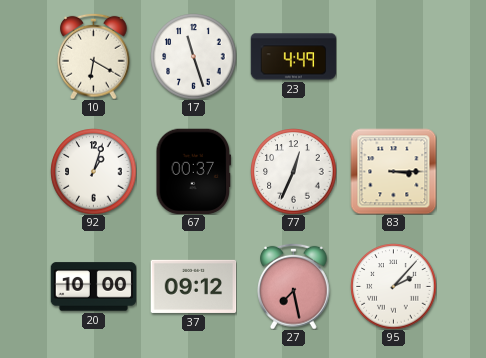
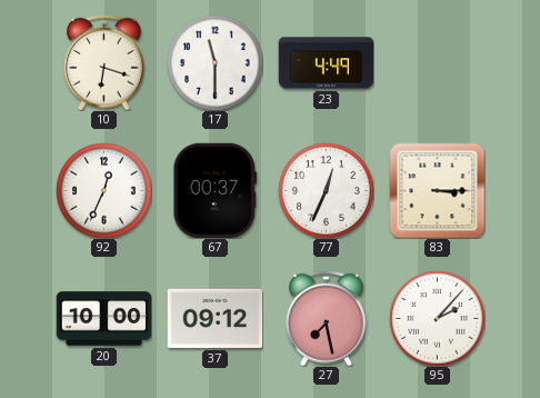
10: 6:20 -> 6:18
17: 11:27 -> 11:30
92: 1:03 -> 12:34
